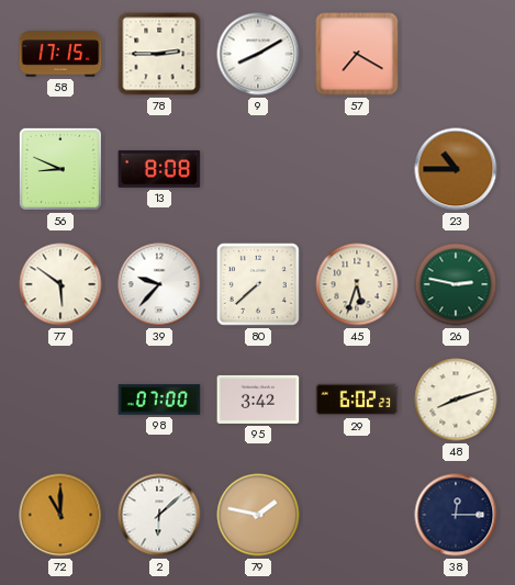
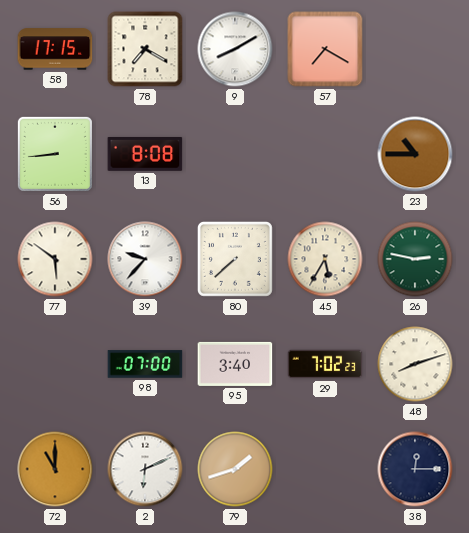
78: 2:45 -> 7:20
56: 8:49 -> 8:44
45: 5:33 -> 5:35
95: 3:42 -> 3:40
29: 6:02 -> 7:02
2: 6:08 -> 6:11
79: 1:47 -> 1:42
